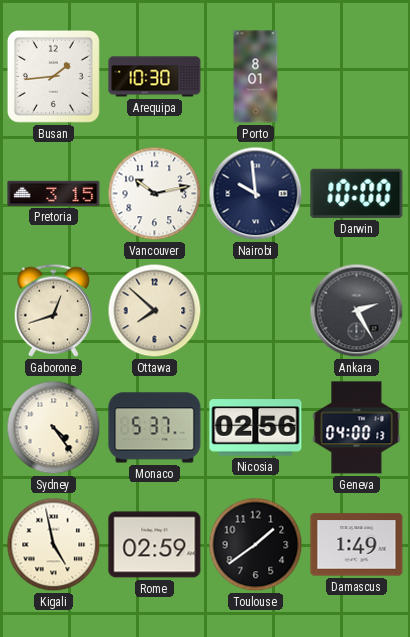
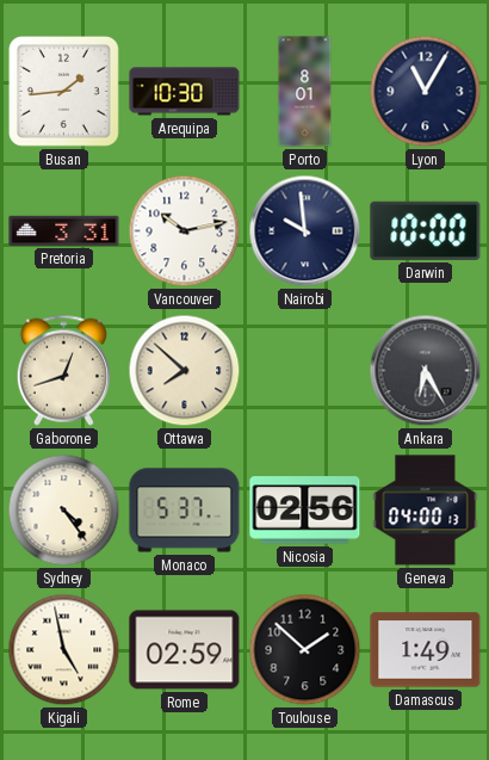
Lyon: none -> 11:05
Pretoria: 3:15 -> 3:31
Ankara: 2:25 -> 6:25
Toulouse: 1:39 -> 1:52
